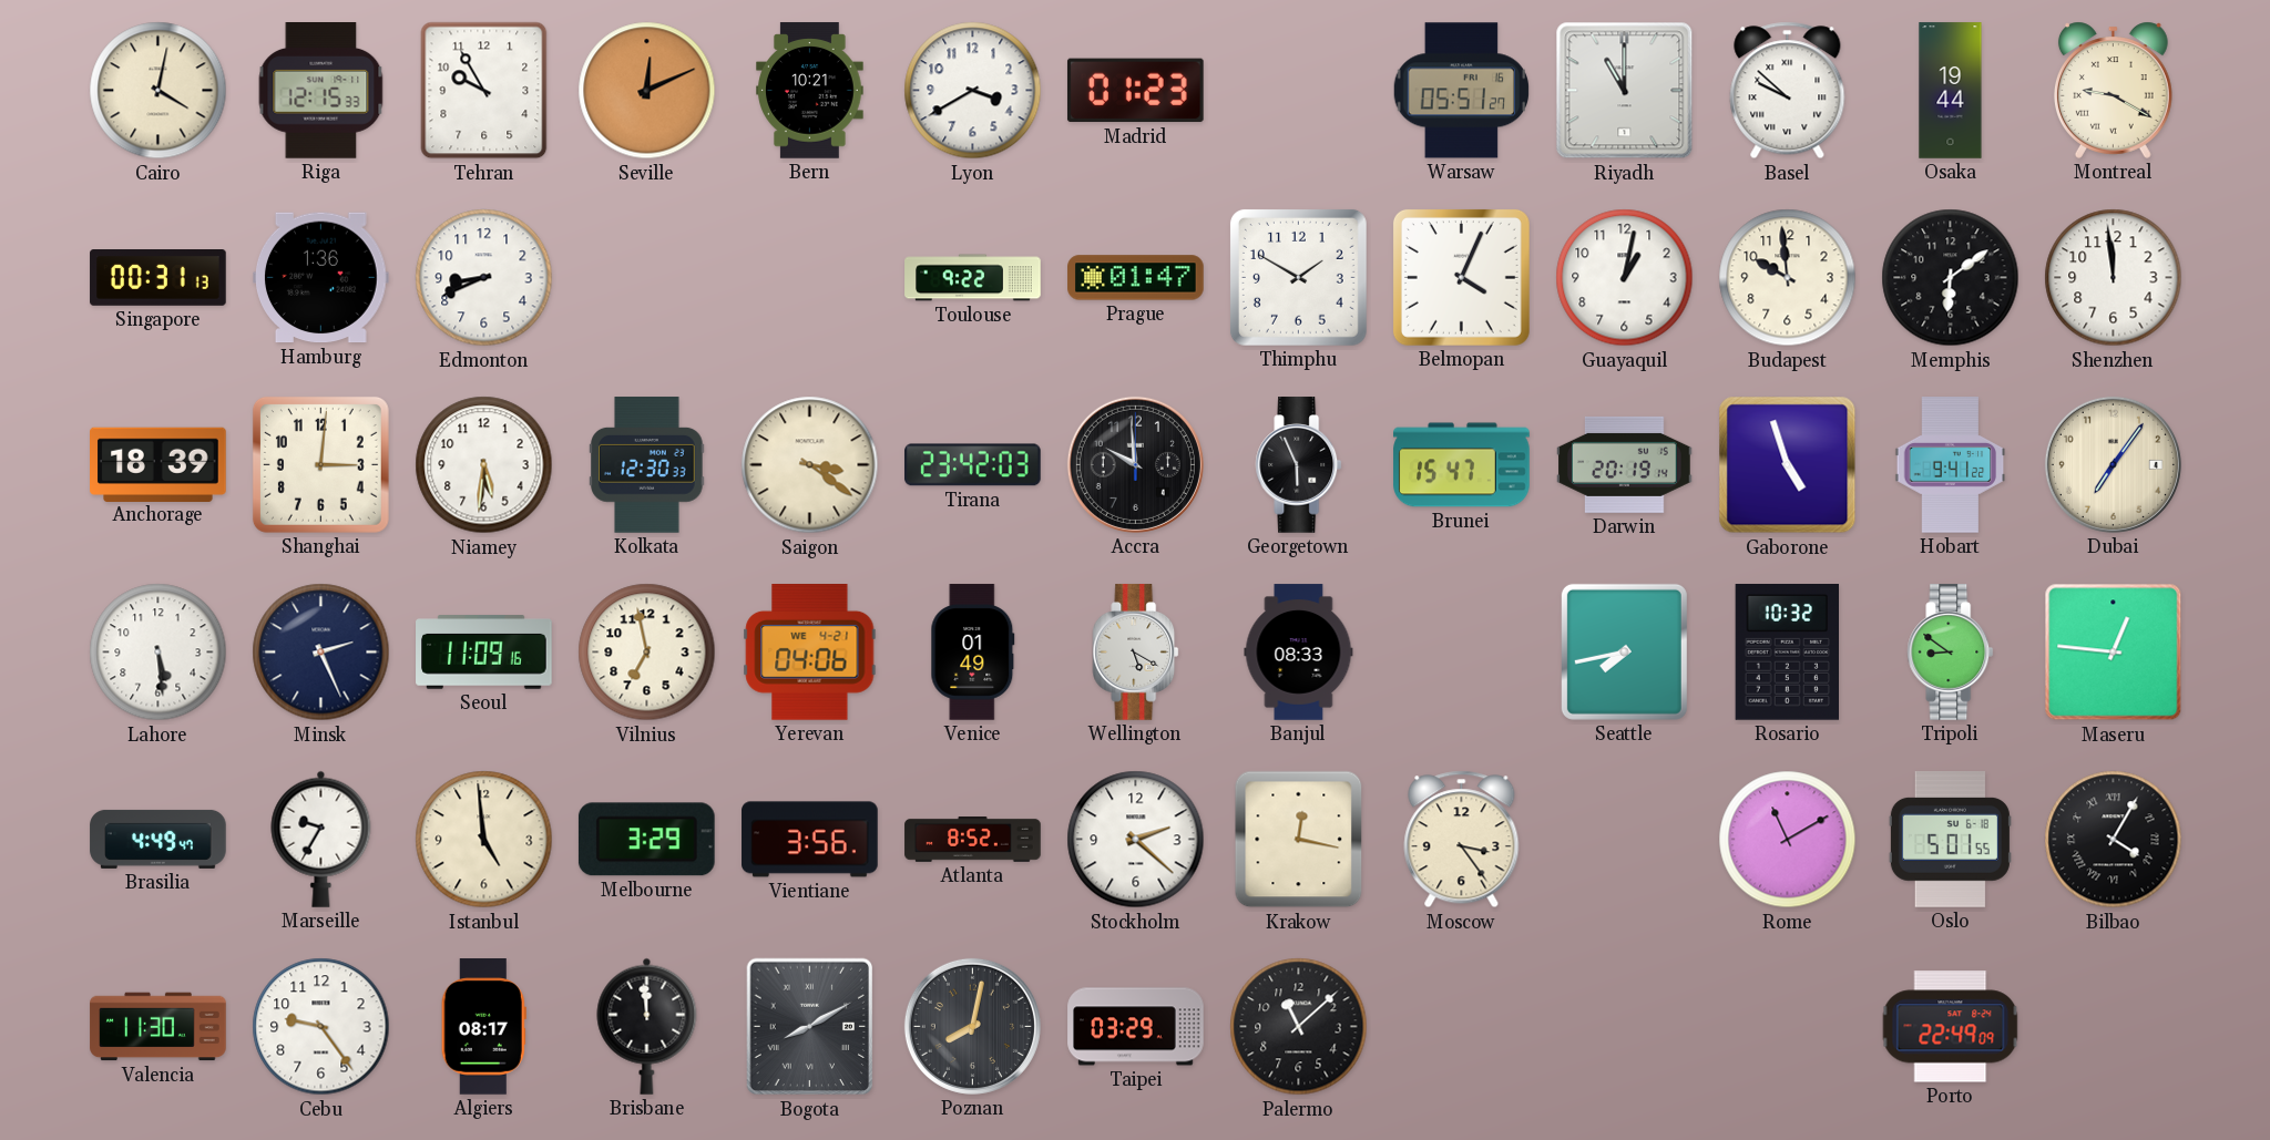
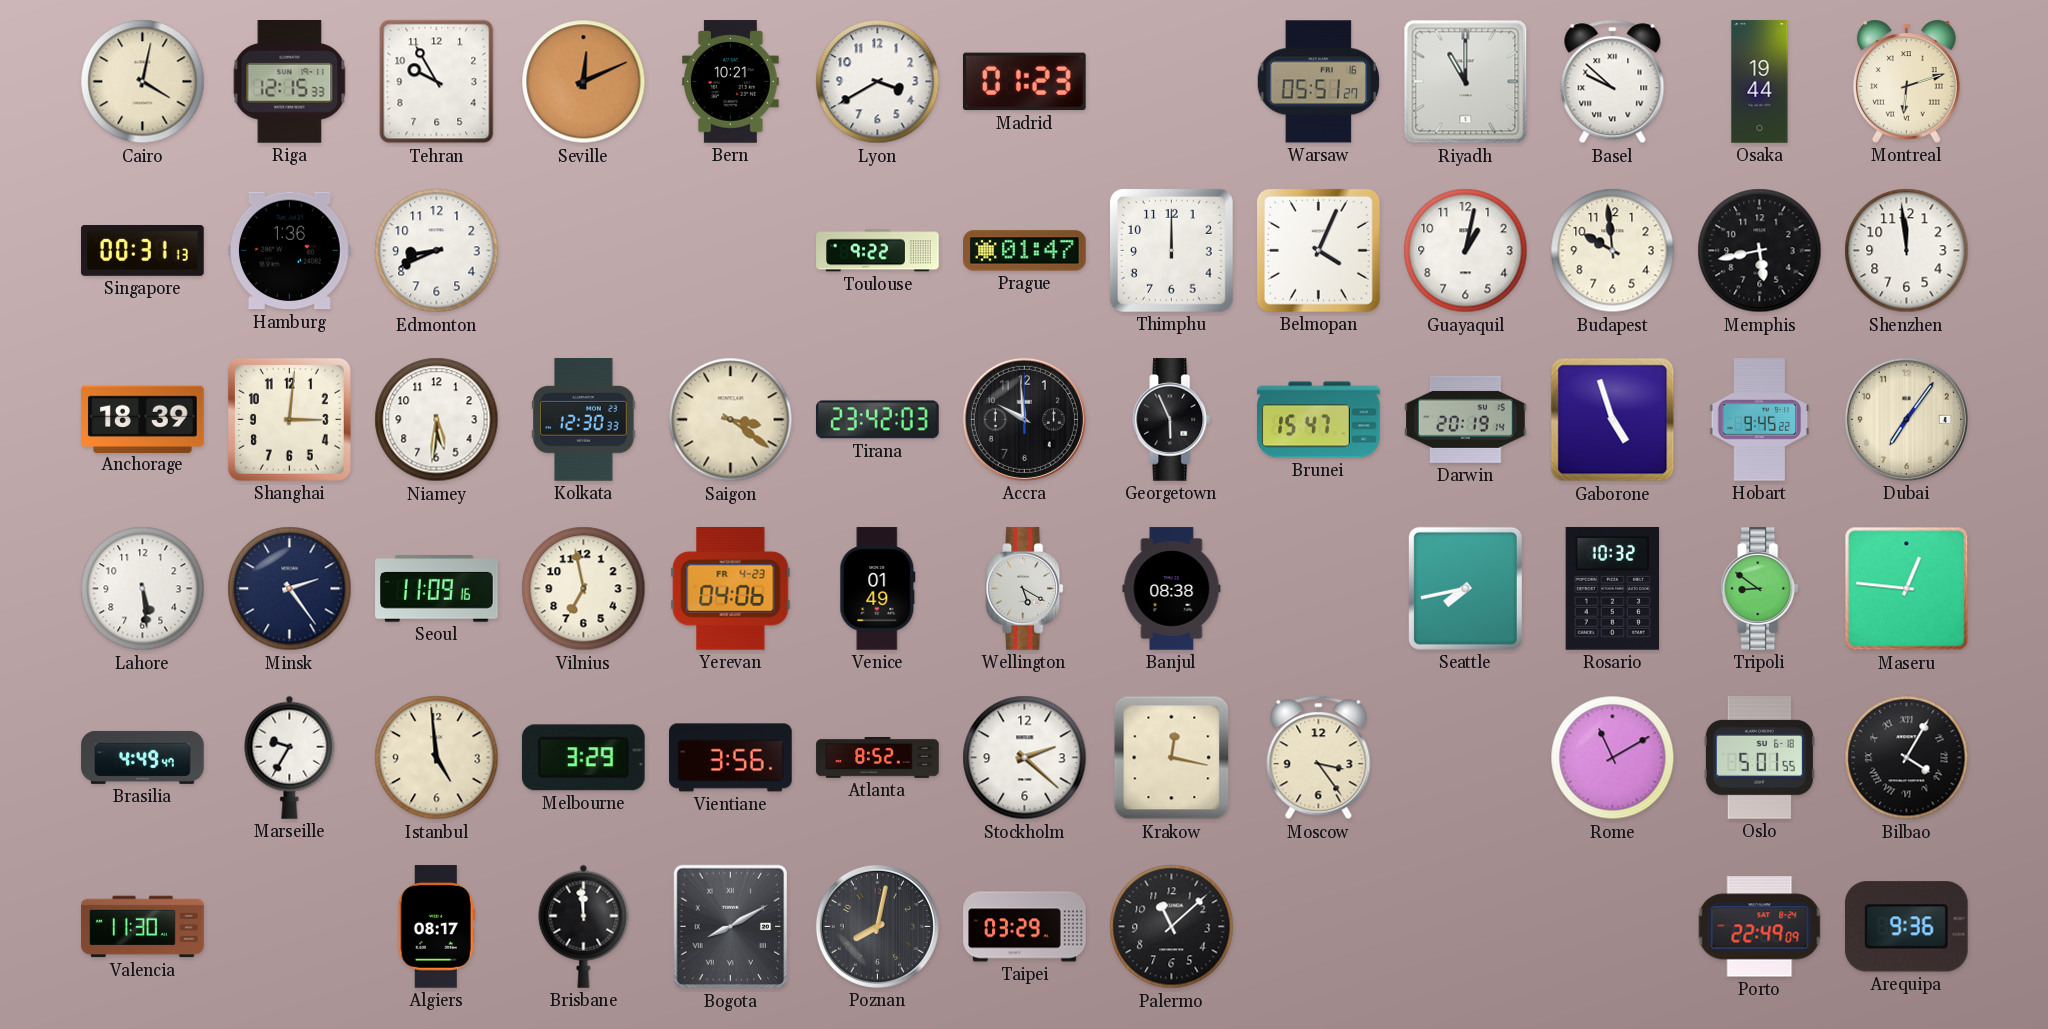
Montreal: 9:20 -> 6:12
Thimphu: 1:50 -> 12:00
Memphis: 6:09 -> 5:43
Hobart: 9:41 -> 9:45
Minsk: 2:26 -> 2:24
Yerevan date: WE 4-21 -> FR 4-23
Banjul: 08:33 -> 08:38
Cebu: 9:24 -> none
Arequipa: none -> 9:36
